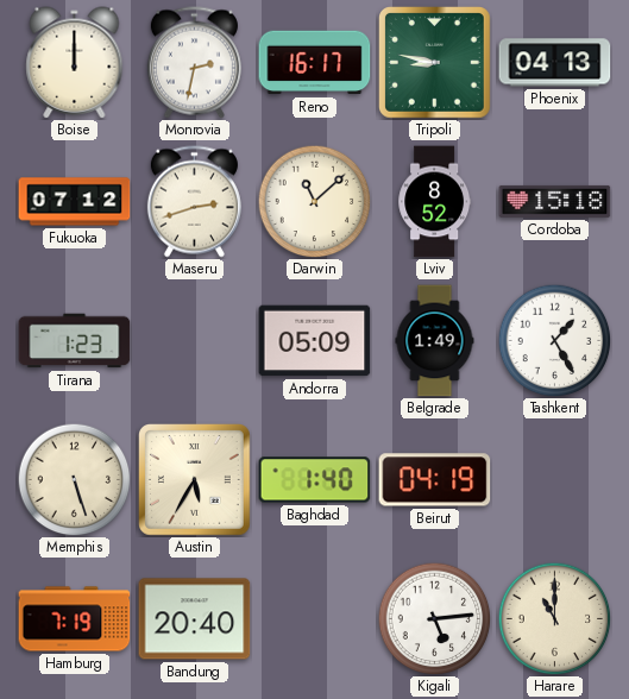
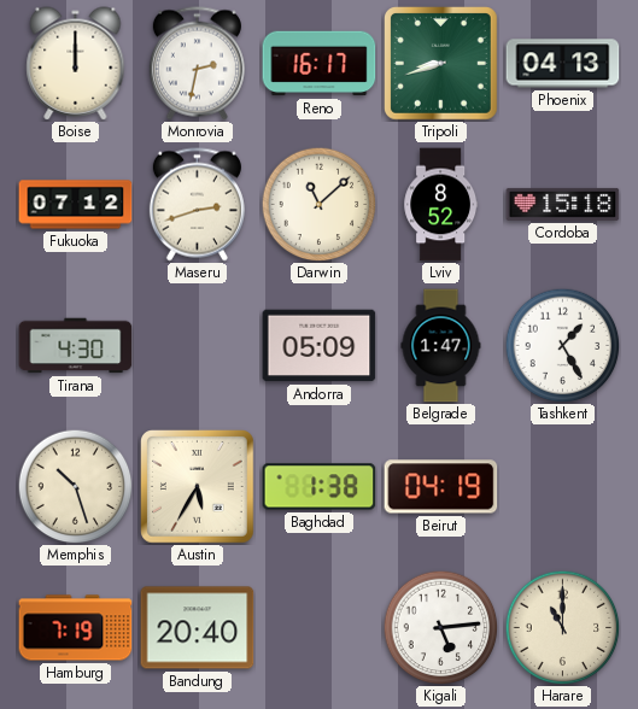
Tripoli: 8:47 -> 8:42
Tirana: 1:23 -> 4:30
Belgrade: 1:49 -> 1:47
Memphis: 5:27 -> 10:27
Baghdad: 1:40 -> 1:38
